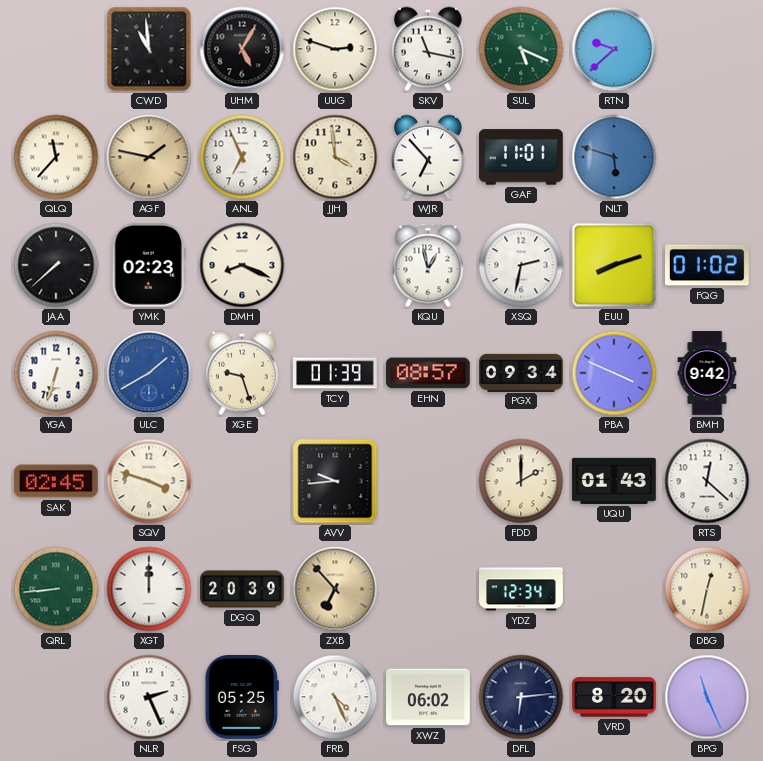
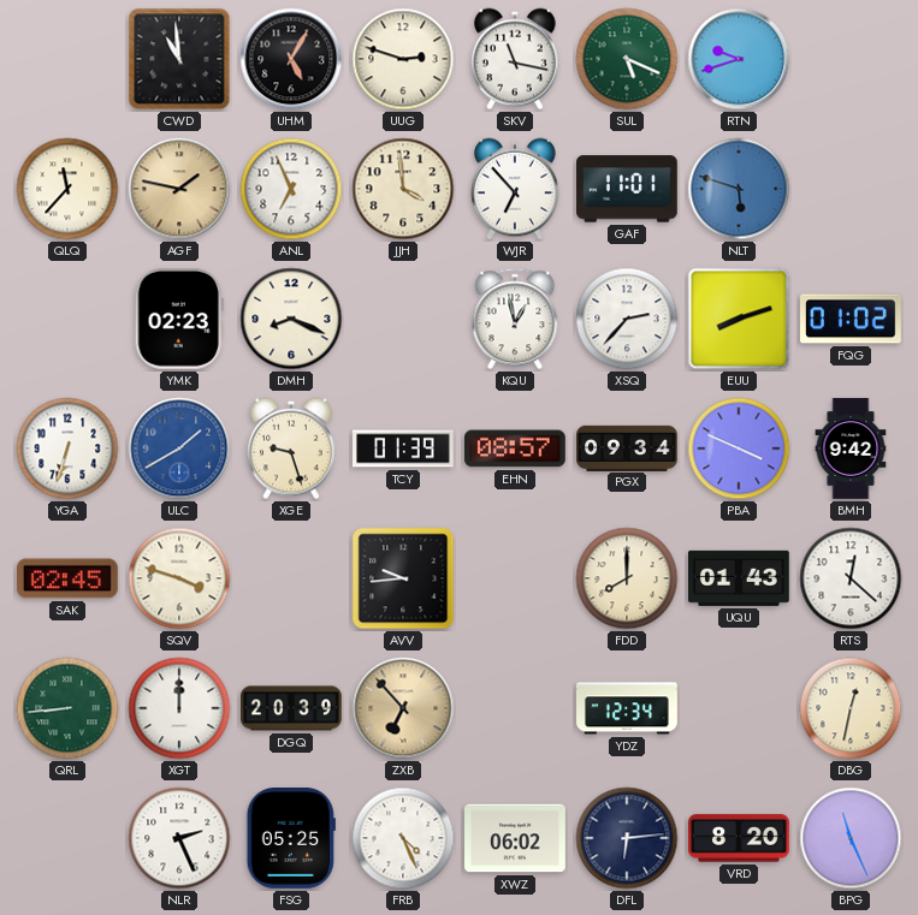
RTN: 9:38 -> 9:42
JAA: 7:38 -> none
XSQ: 2:32 -> 2:37
FDD: 2:00 -> 8:00
